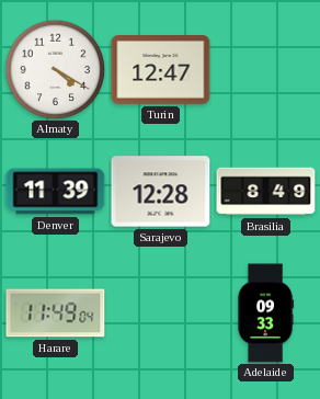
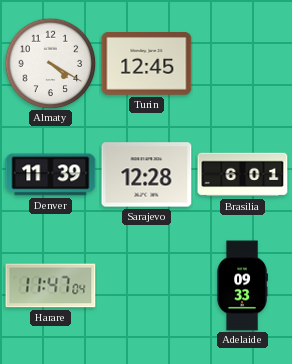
Turin: 12:47 -> 12:45
Brasilia: 8:49 -> 6:01
Harare: 11:49 -> 11:47
